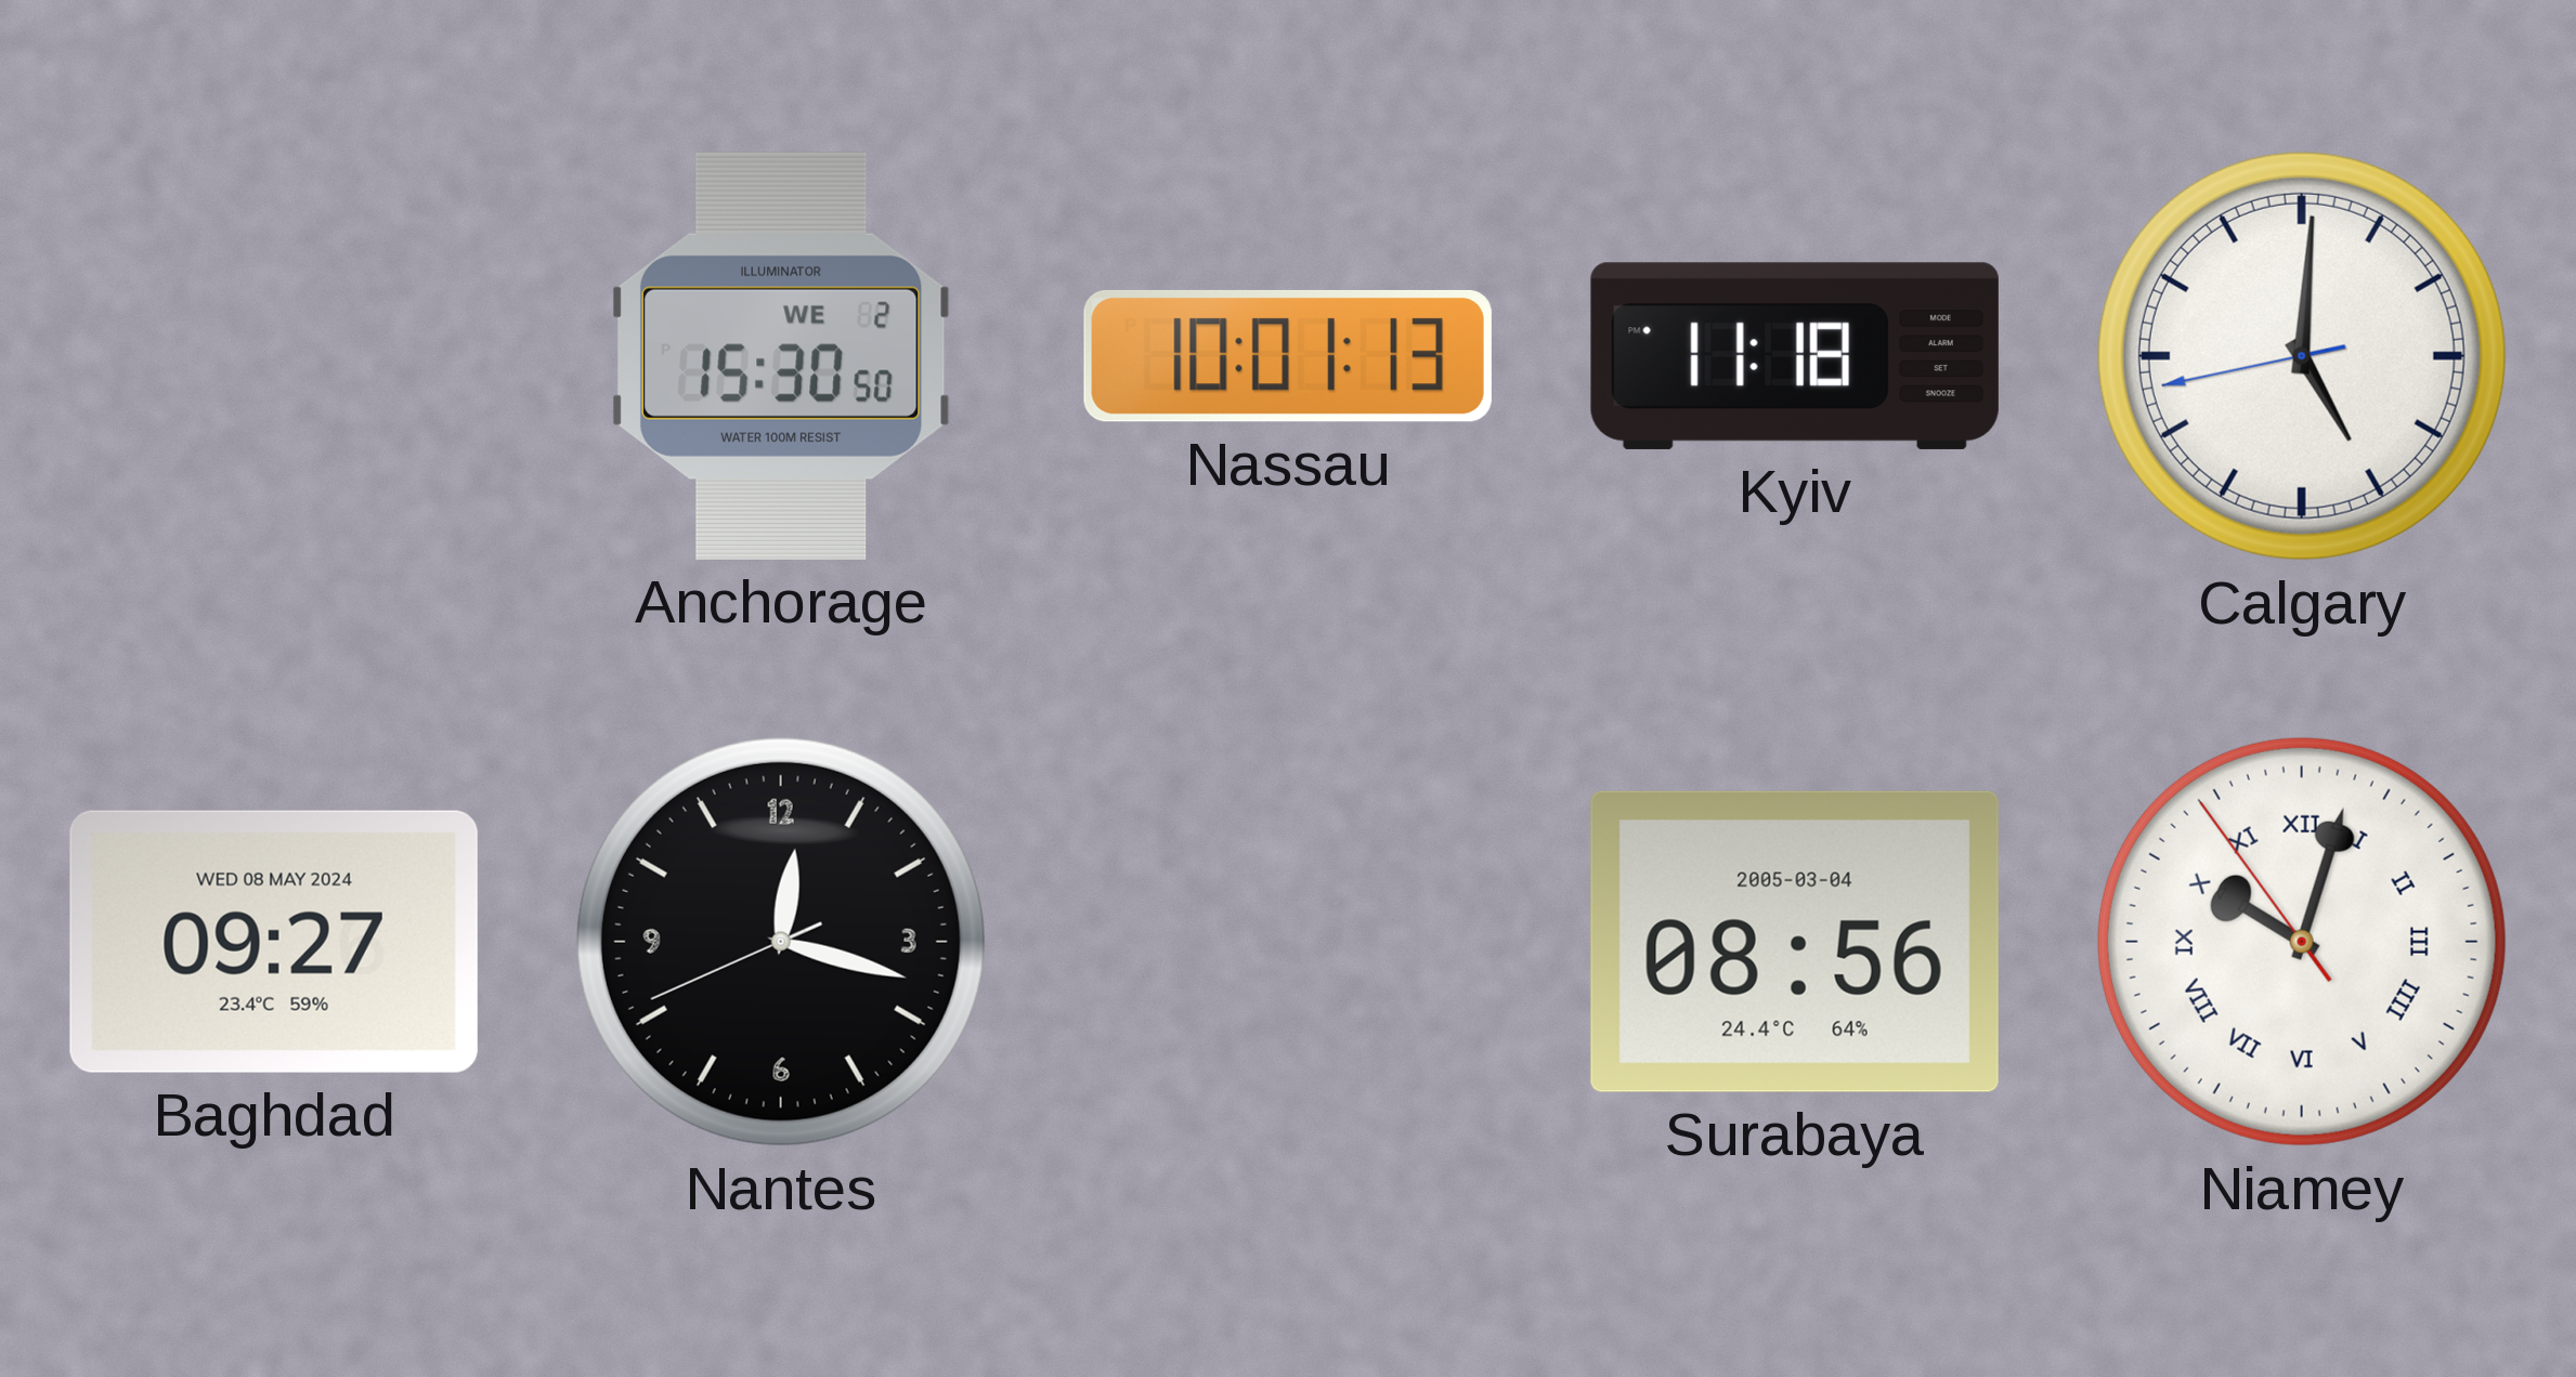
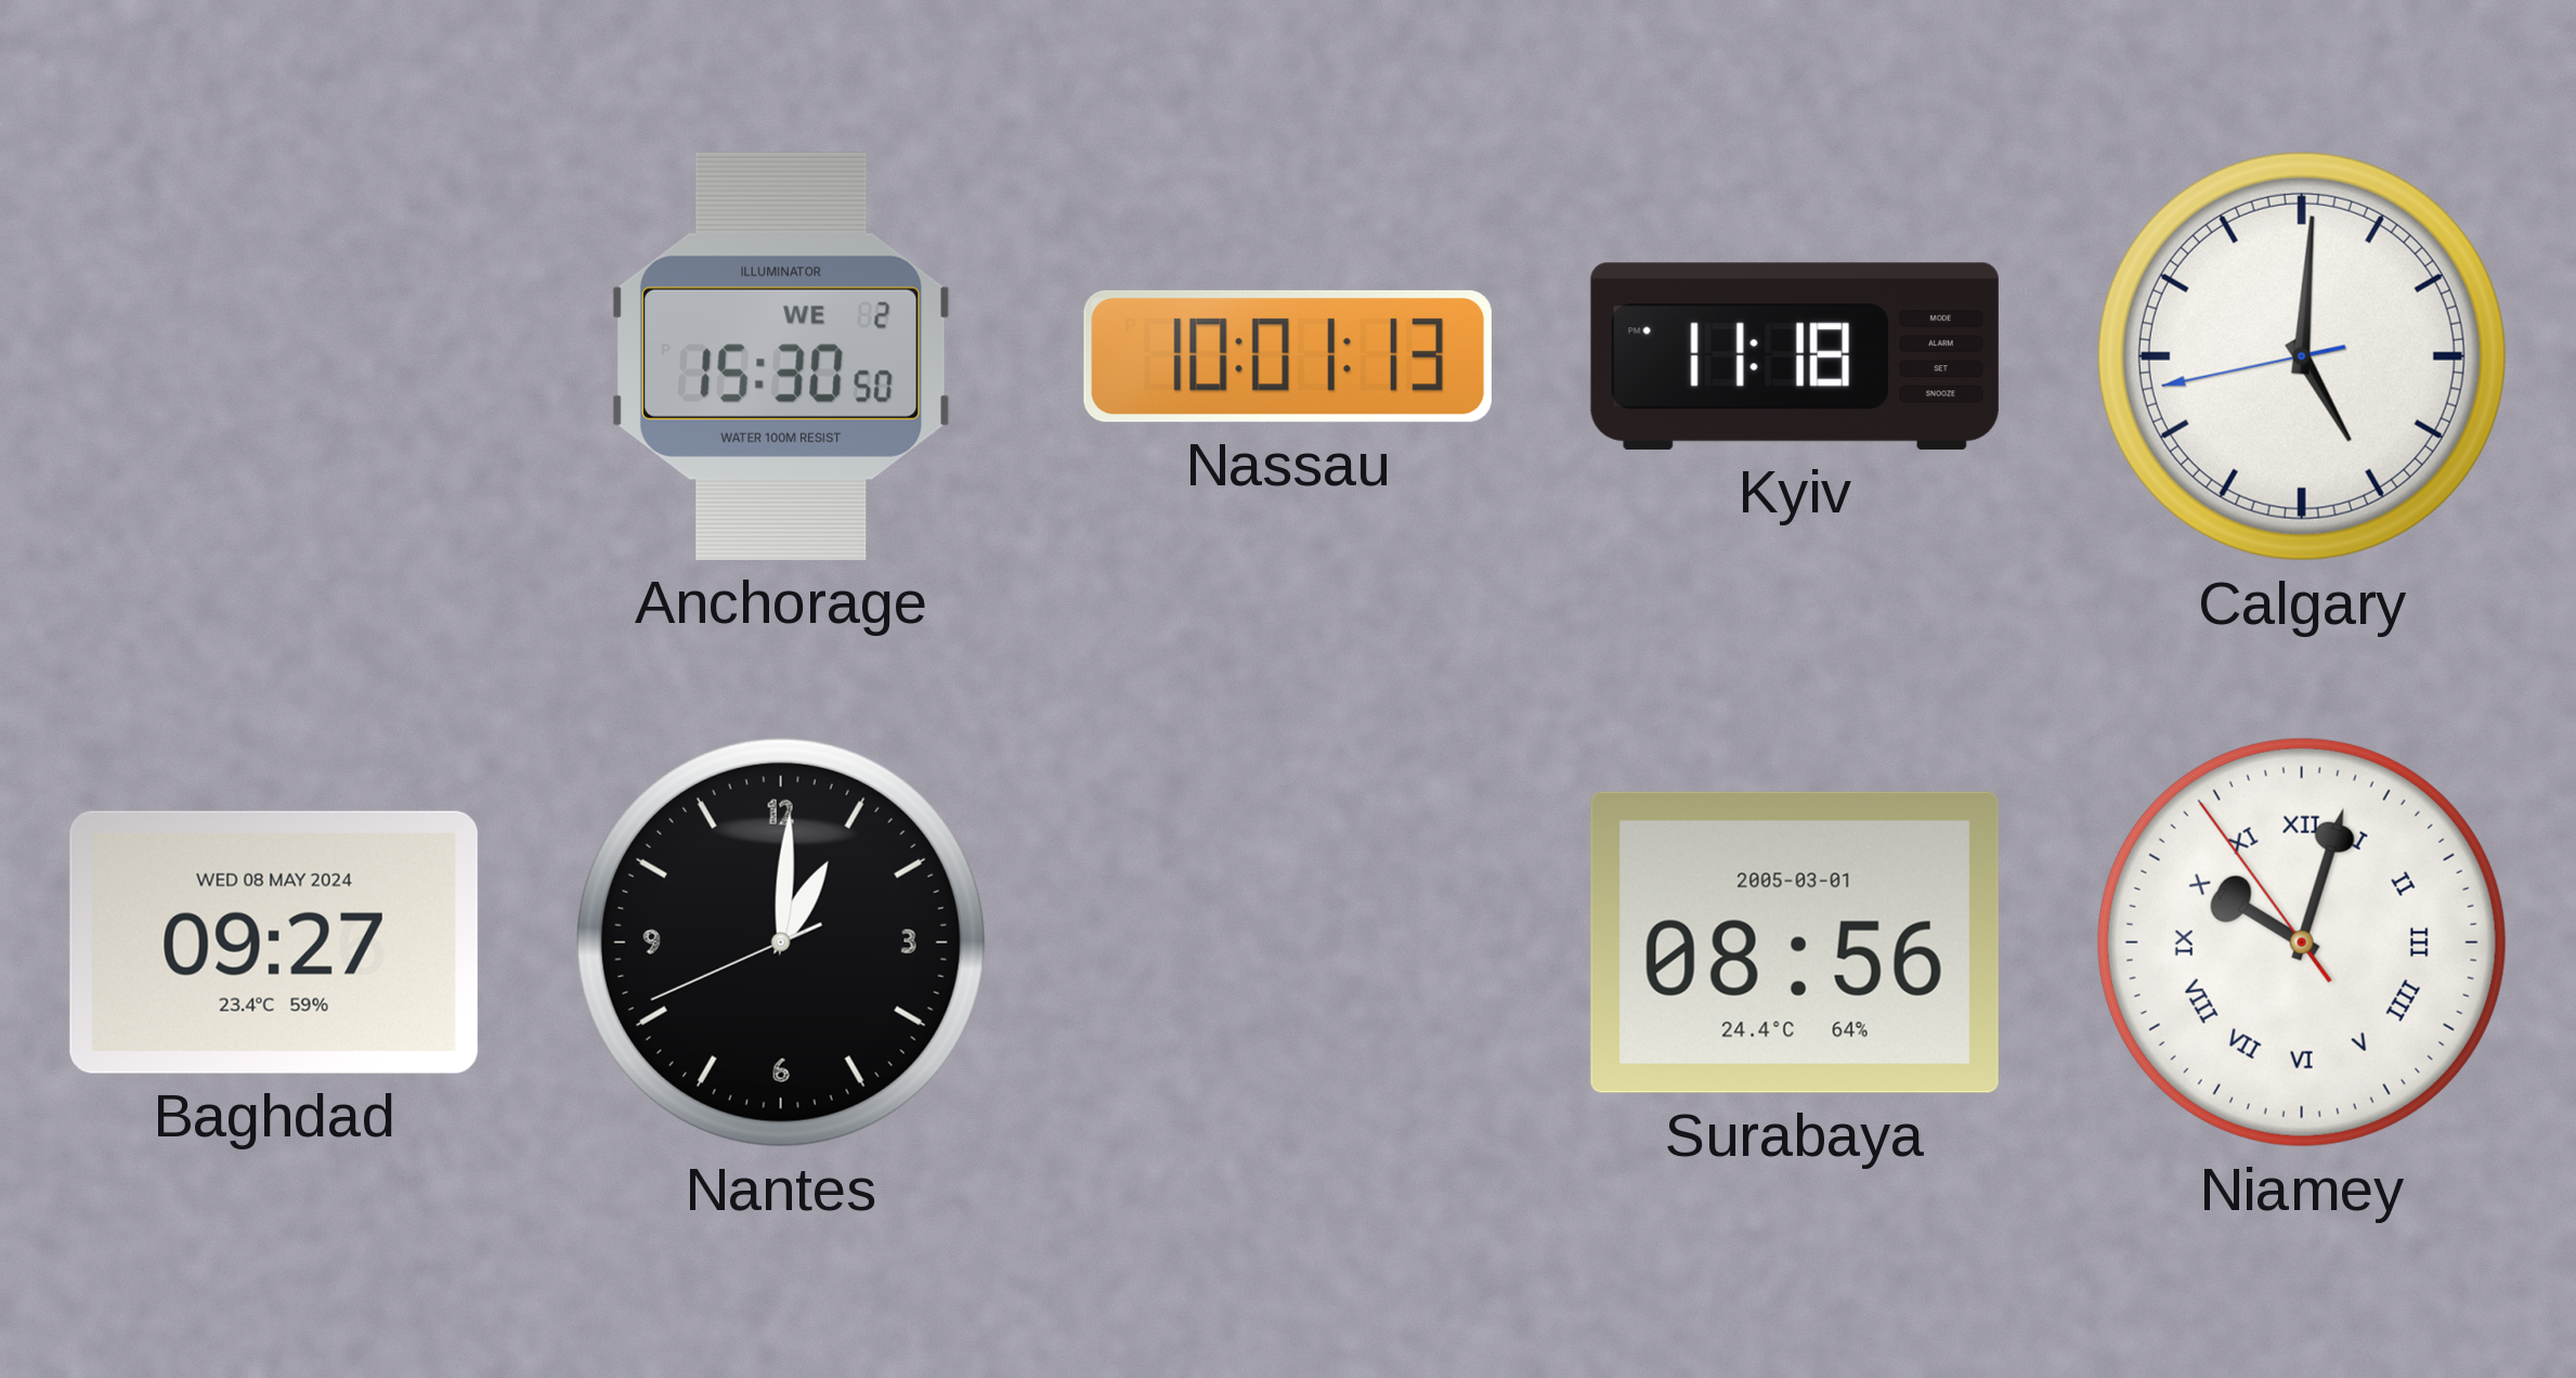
Nantes: 12:17 -> 1:00
Surabaya date: 2005-03-04 -> 2005-03-01
